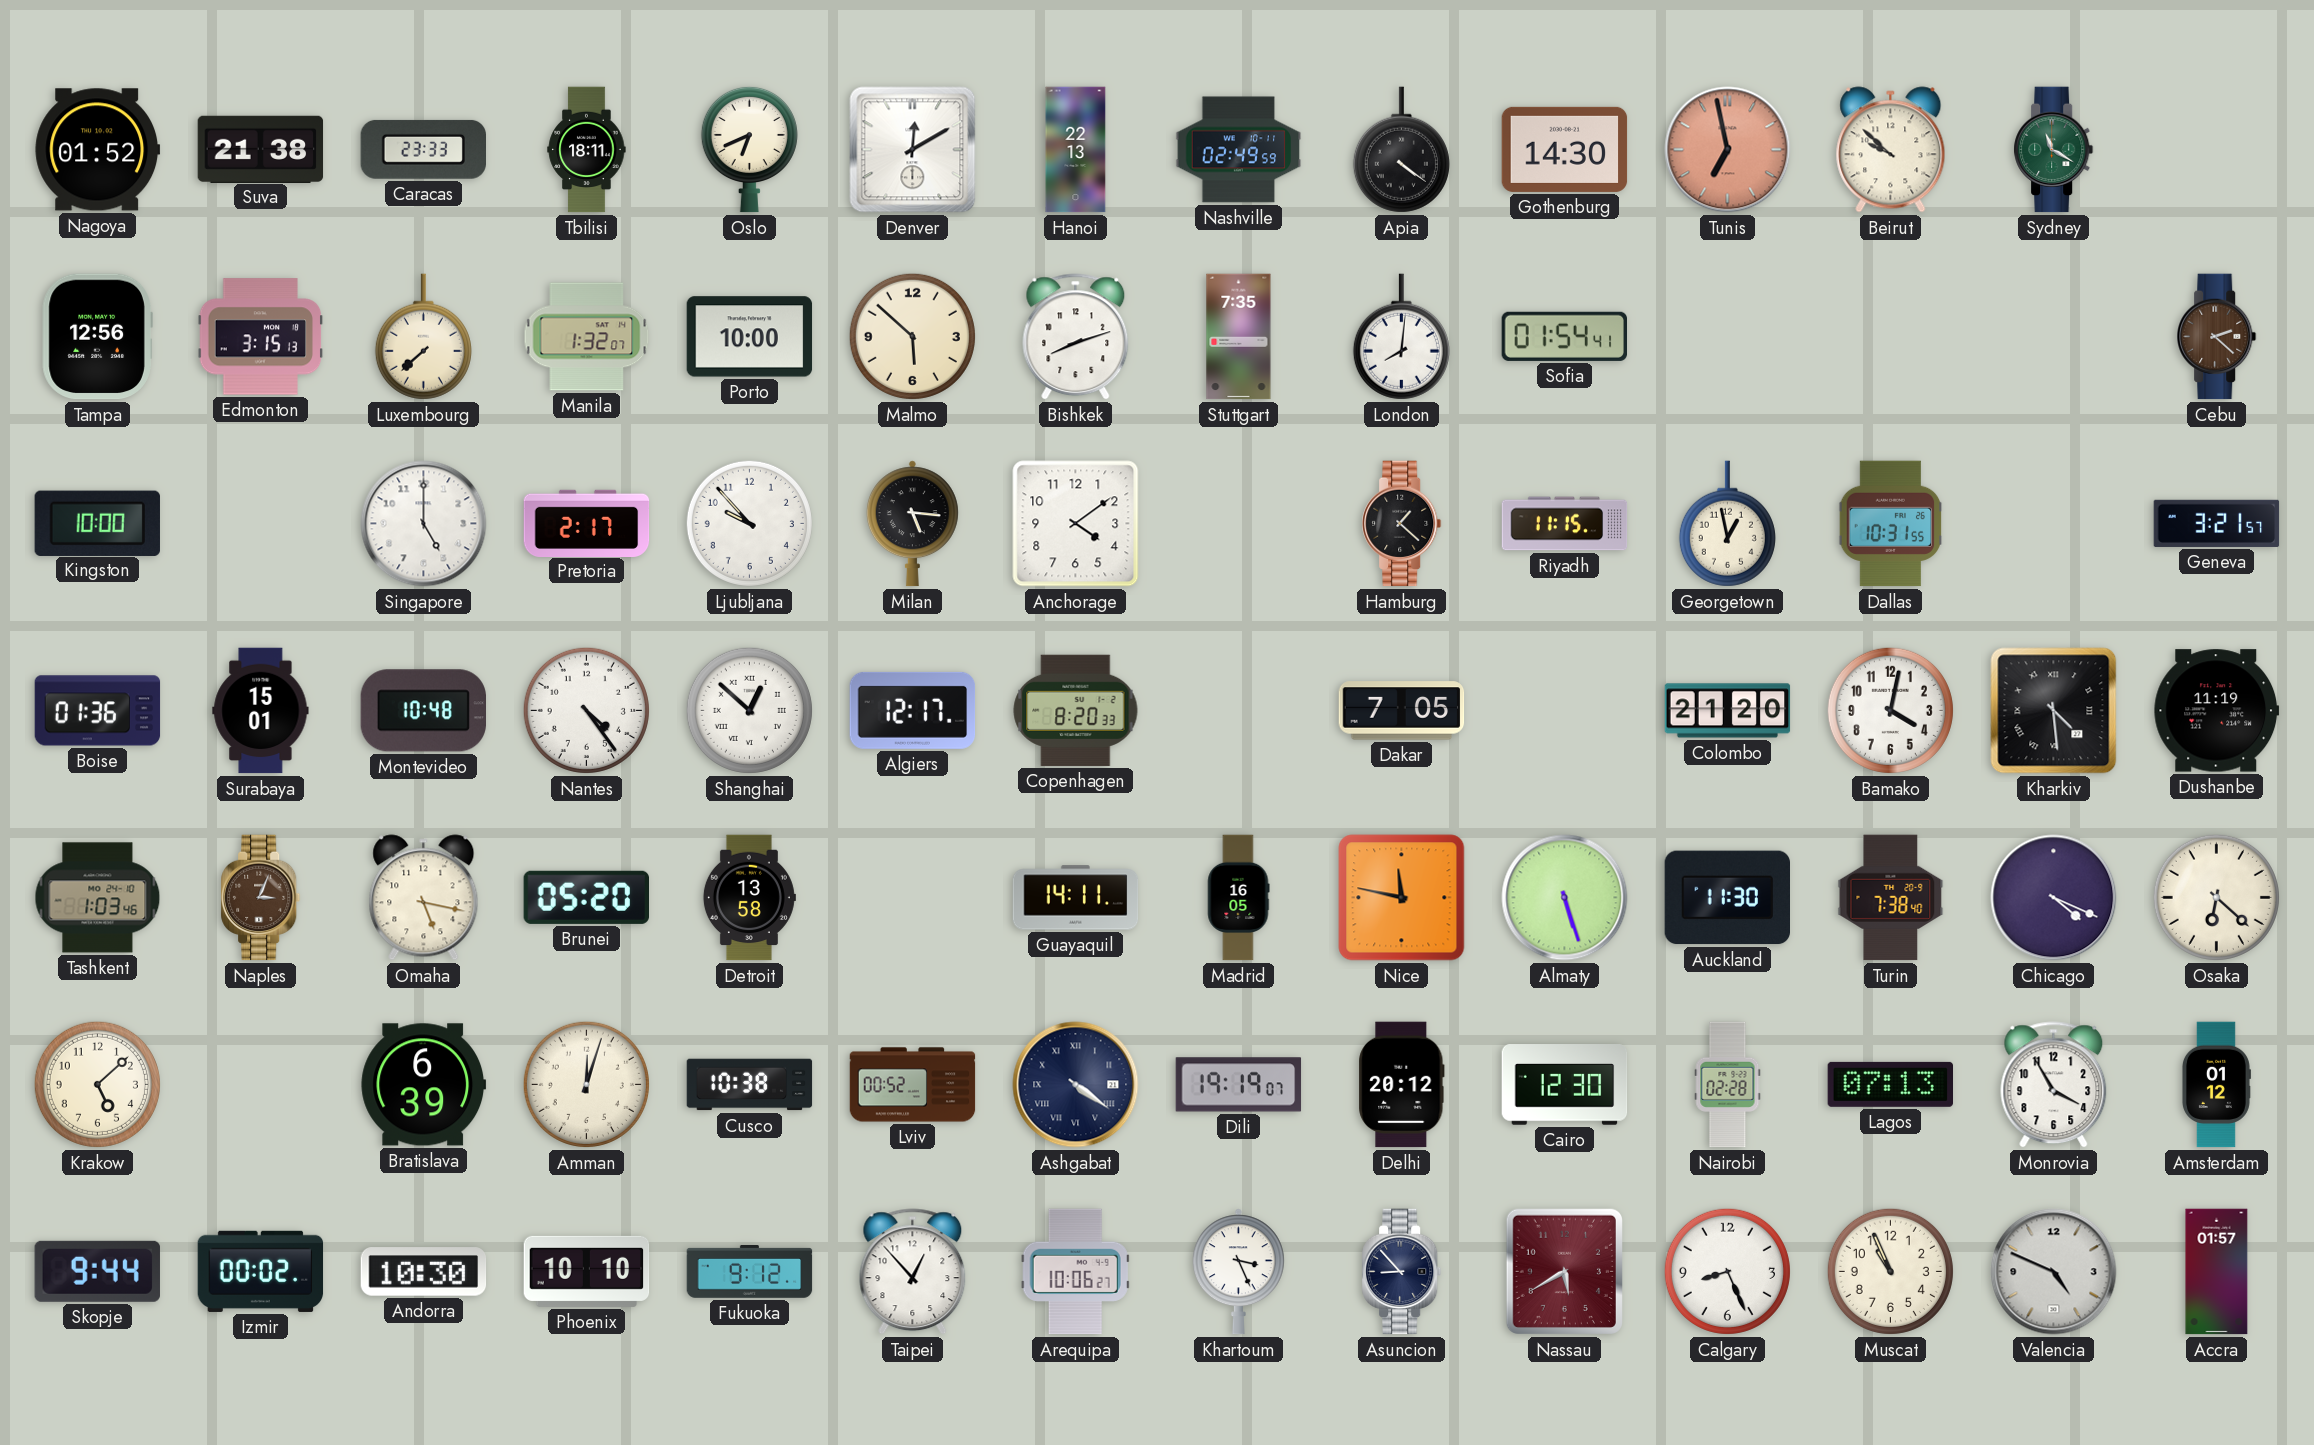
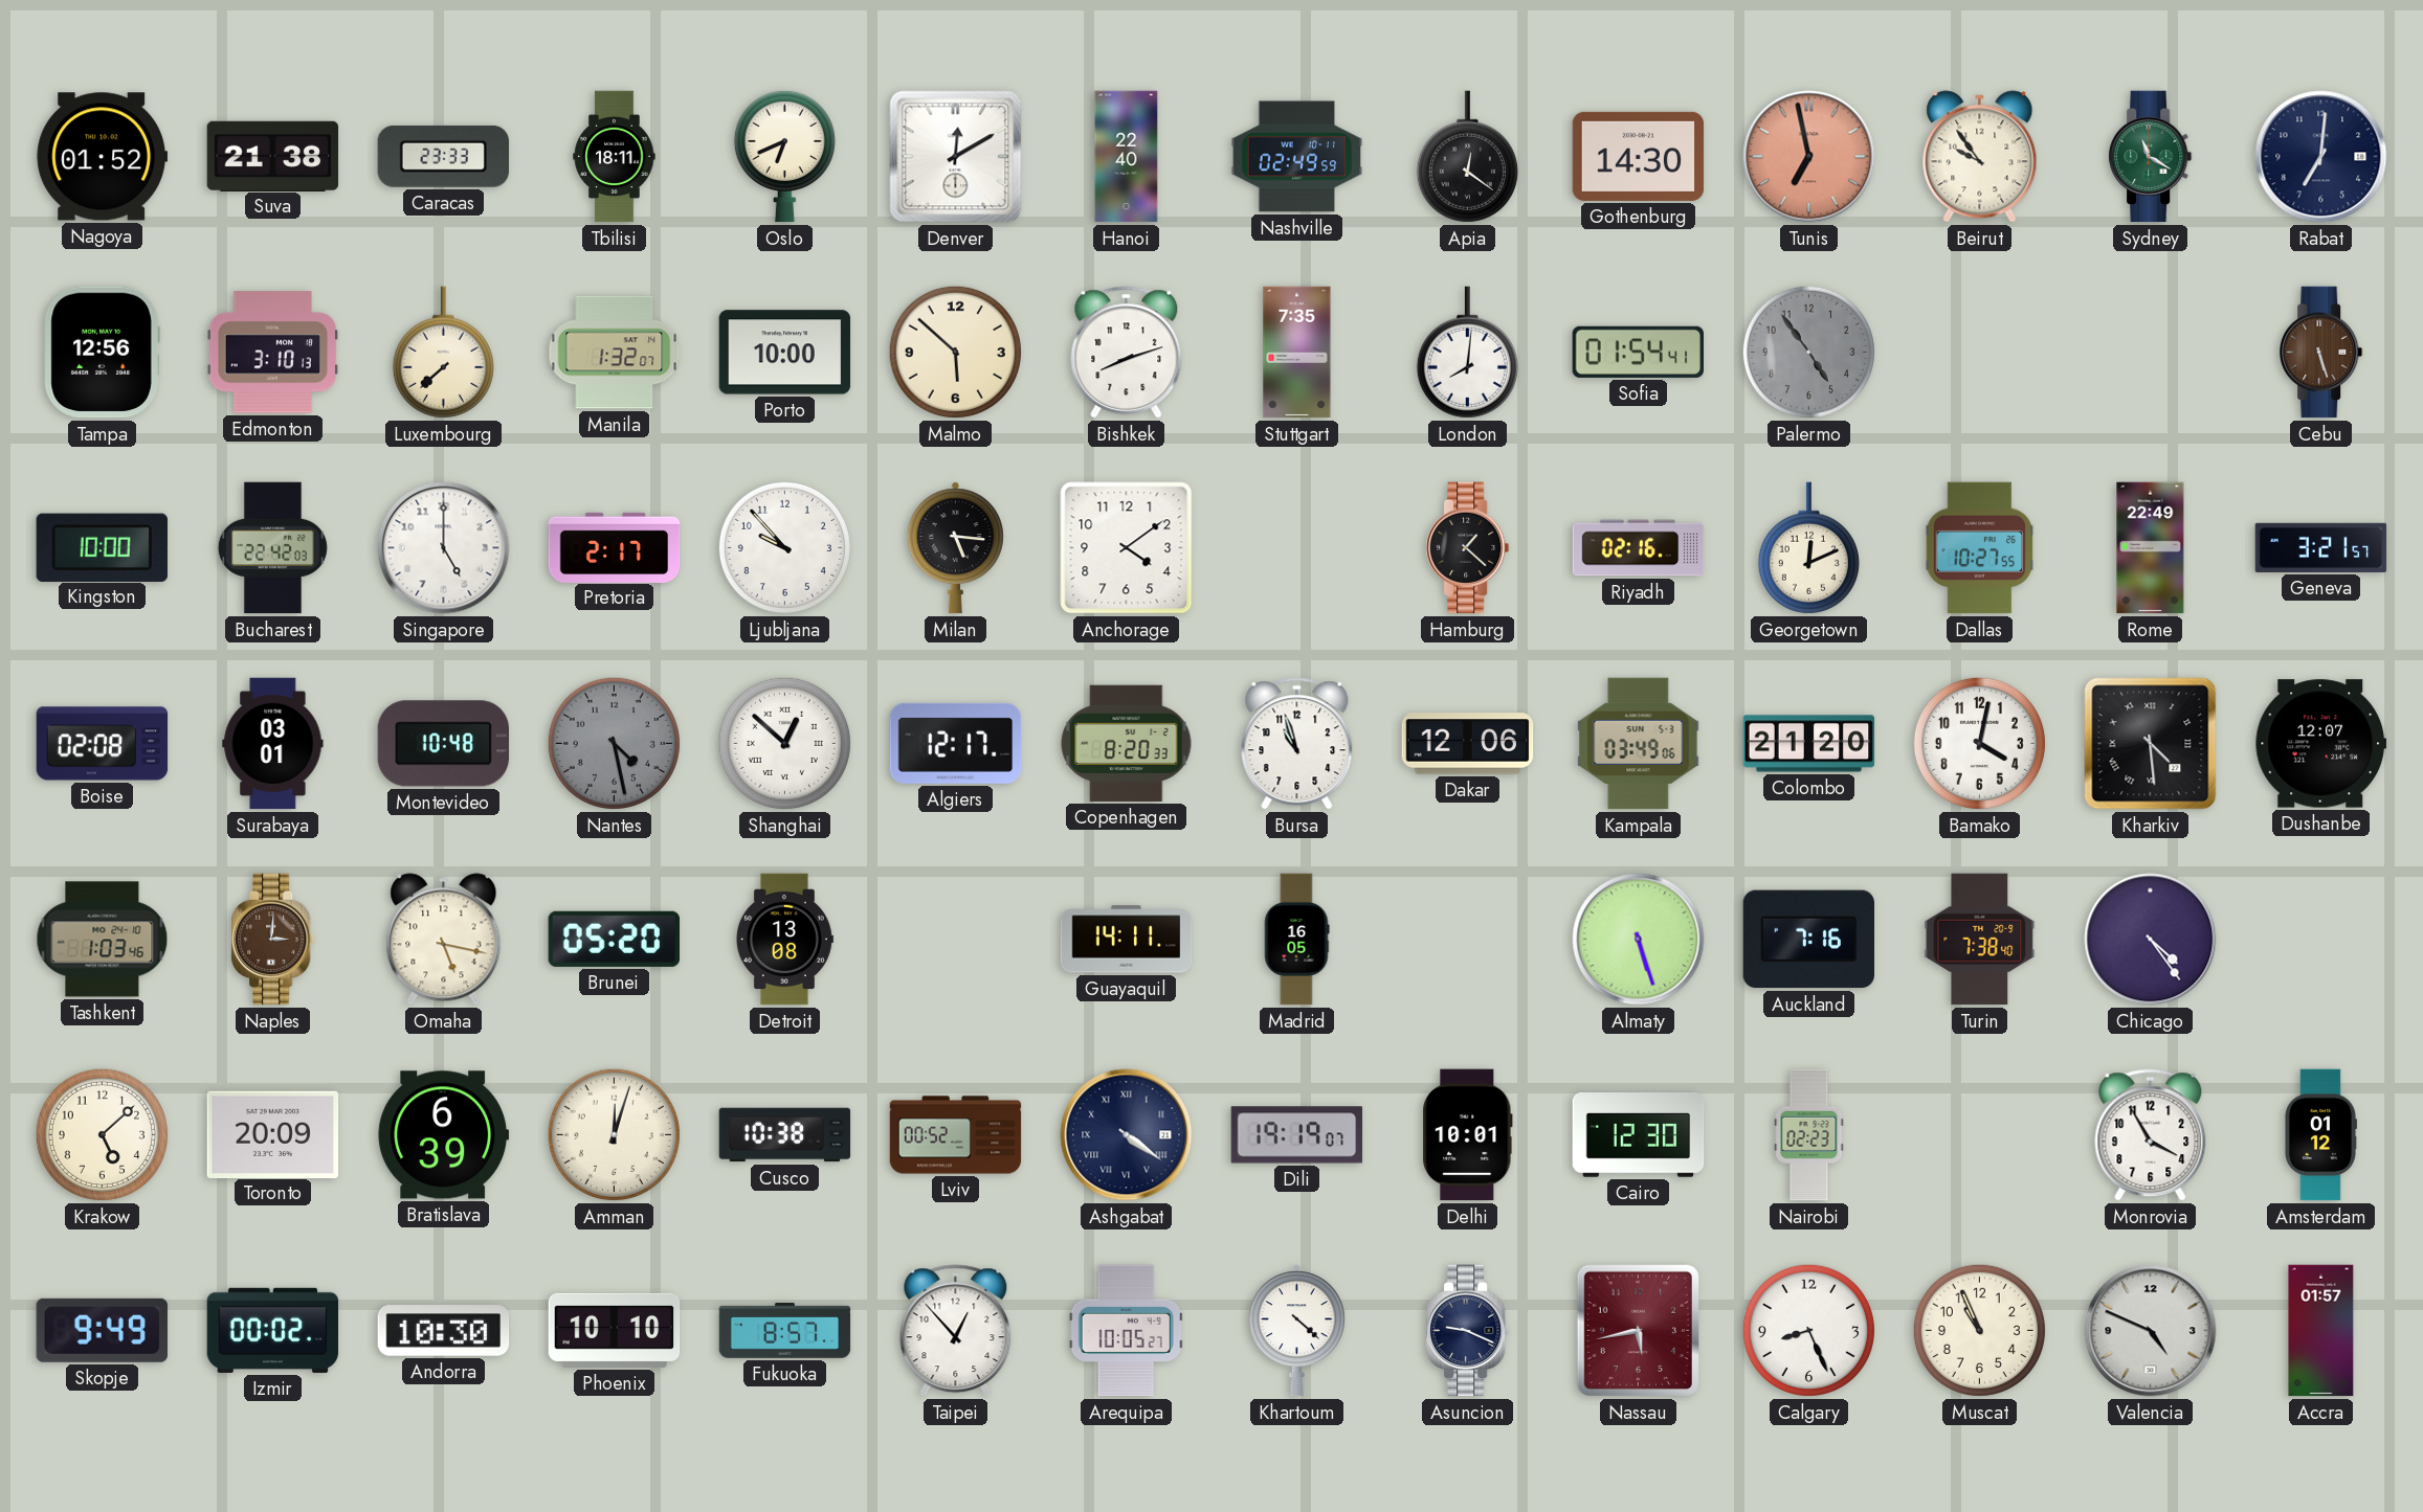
Hanoi: 22:13 -> 22:40
Apia: 4:21 -> 12:21
Beirut: 9:52 -> 9:54
Rabat: none -> 7:01
Edmonton: 3:15 -> 3:10
Palermo: none -> 4:54
Cebu: 2:22 -> 5:27
Bucharest: none -> 22:42
Riyadh: 11:15 -> 02:16
Georgetown: 12:58 -> 12:11
Dallas: 10:31 -> 10:27
Rome: none -> 22:49
Boise: 01:36 -> 02:08
Surabaya: 15:01 -> 03:01
Nantes: 4:24 -> 4:28
Nantes dial: white -> grey
Bursa: none -> 10:57
Dakar: 7:05 -> 12:06
Kampala: none -> 03:49
Dushanbe: 11:19 -> 12:07
Naples: 3:04 -> 3:01
Detroit: 13:58 -> 13:08
Nice: 11:47 -> none
Auckland: 11:30 -> 7:16
Chicago: 4:19 -> 4:24
Osaka: 6:22 -> none
Toronto: none -> 20:09
Delhi: 20:12 -> 10:01
Nairobi: 02:28 -> 02:23
Lagos: 07:13 -> none
Skopje: 9:44 -> 9:49
Fukuoka: 9:12 -> 8:57
Arequipa: 10:06 -> 10:05
Khartoum: 3:26 -> 4:22
Asuncion: 8:53 -> 9:19
Nassau: 5:40 -> 5:43
